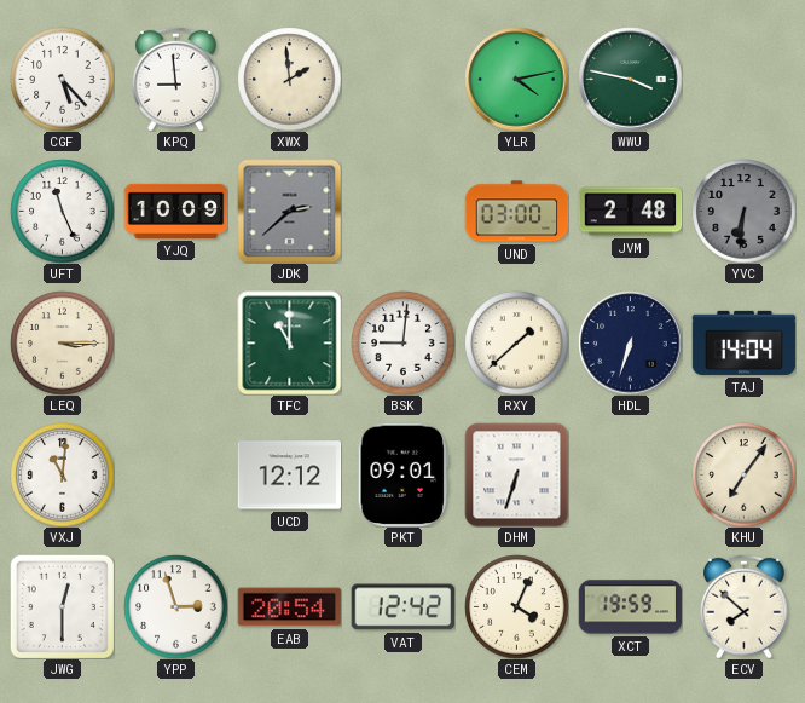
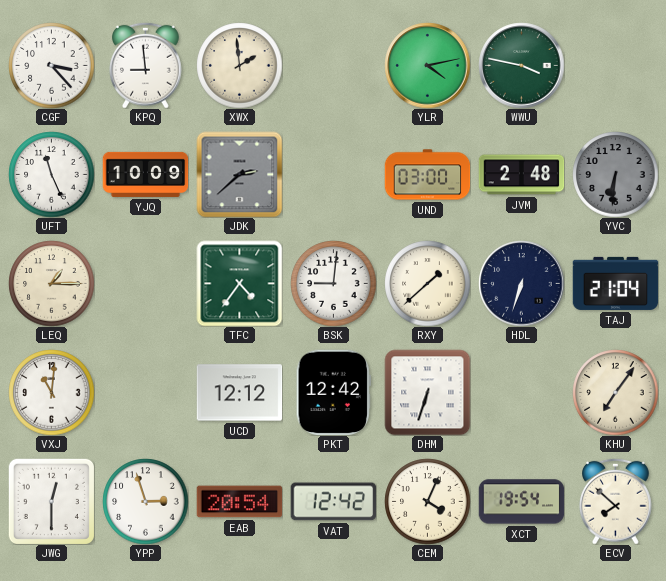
CGF: 5:23 -> 3:23
LEQ: 3:15 -> 1:15
TFC: 11:00 -> 4:36
TAJ: 14:04 -> 21:04
PKT: 09:01 -> 12:42
XCT: 19:59 -> 19:54
